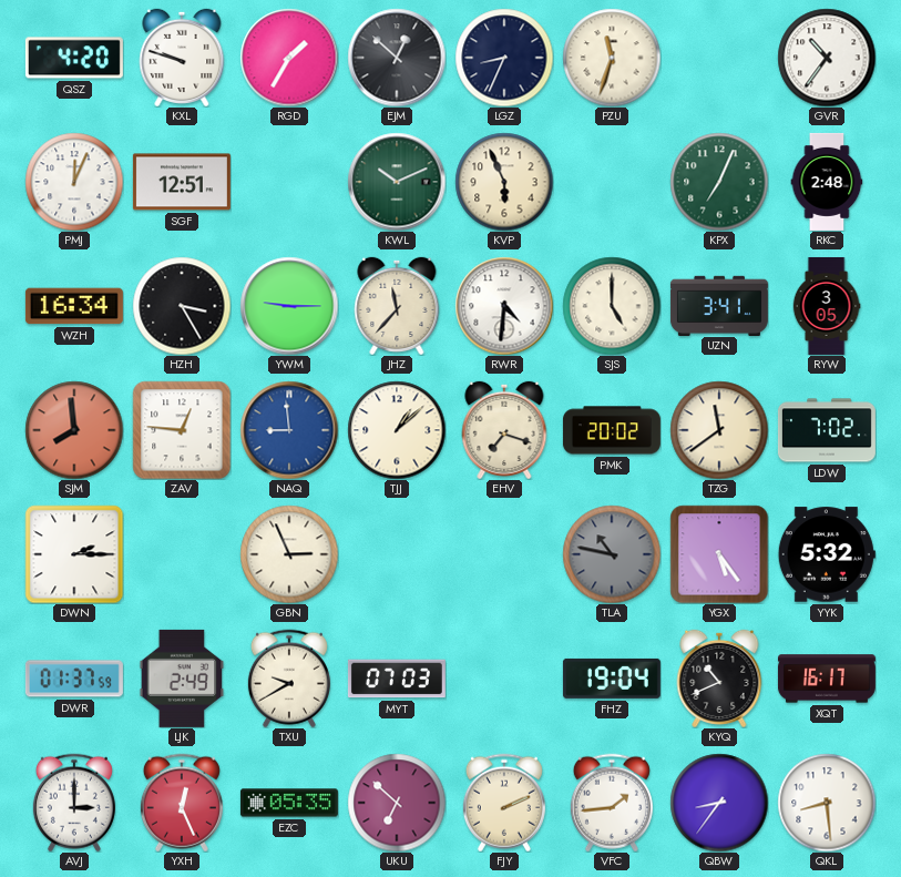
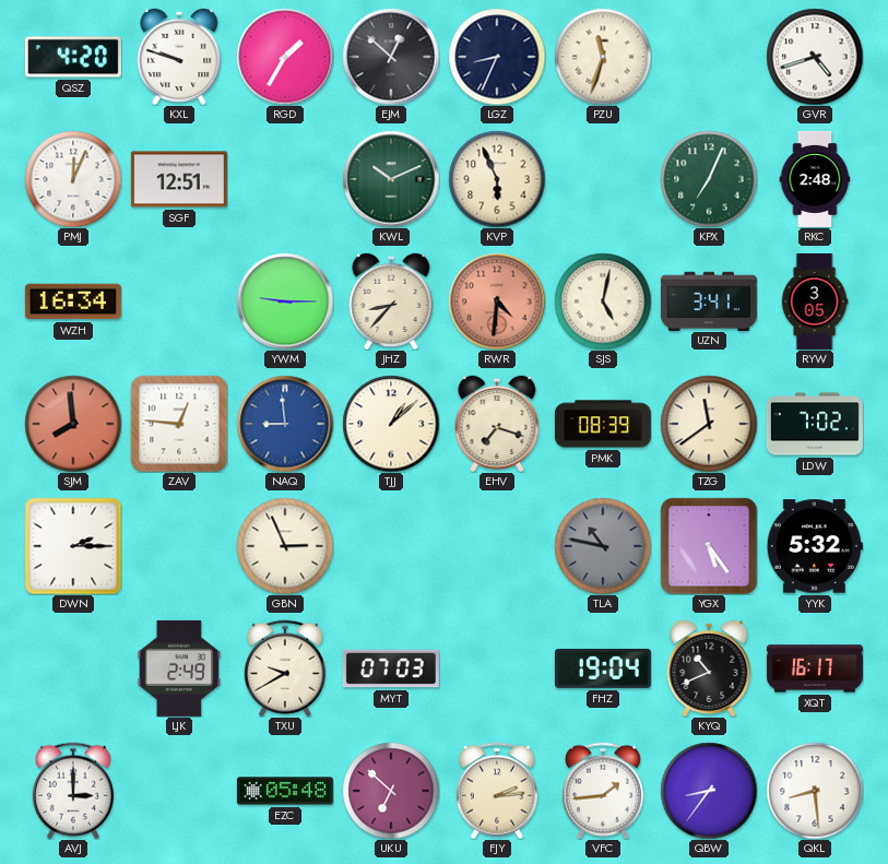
GVR: 10:36 -> 4:42
HZH: 3:25 -> none
JHZ: 11:37 -> 8:37
RWR dial: white -> salmon
SJS: 5:00 -> 5:02
PMK: 20:02 -> 08:39
DWR: 01:37 -> none
YXH: 12:26 -> none
EZC: 05:35 -> 05:48
FJY: 2:11 -> 2:14
